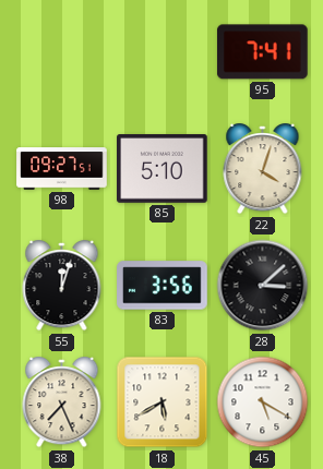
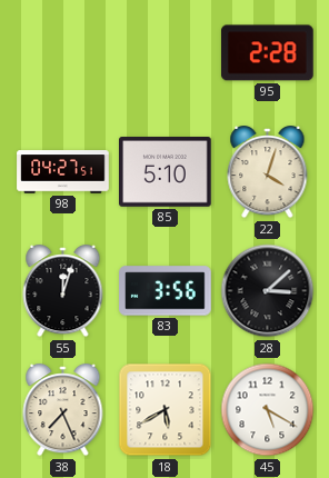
95: 7:41 -> 2:28
98: 09:27 -> 04:27
